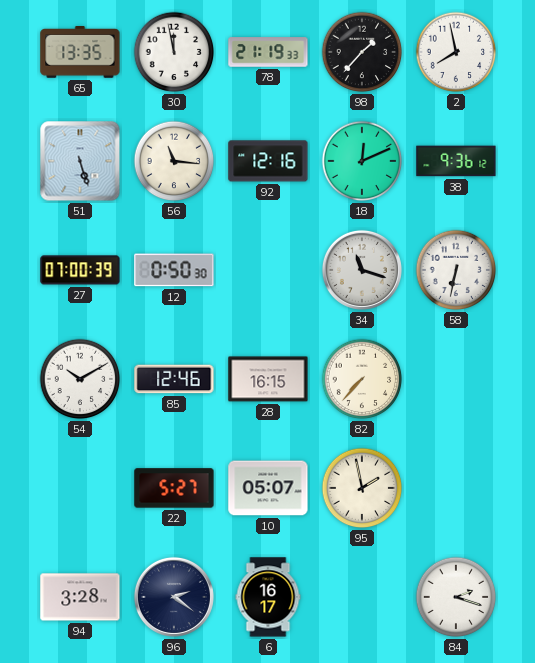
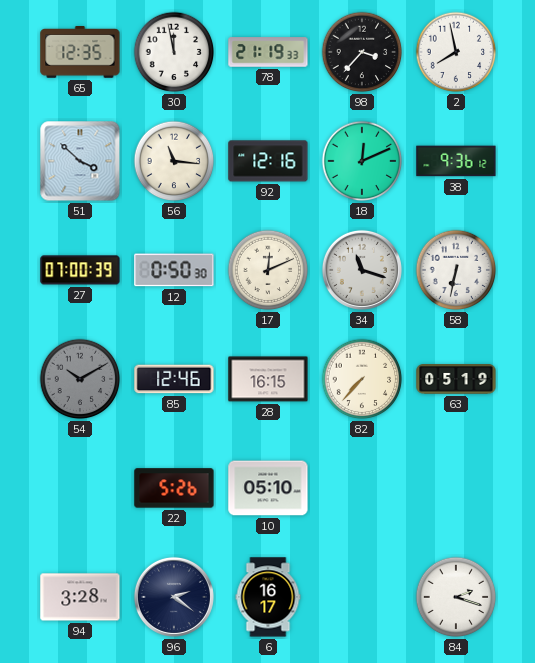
65: 13:35 -> 12:35
98: 1:37 -> 3:37
51: 5:27 -> 3:52
17: none -> 12:11
54 dial: white -> grey
63: none -> 05:19
22: 5:27 -> 5:26
10: 05:07 -> 05:10
95: 1:58 -> none
